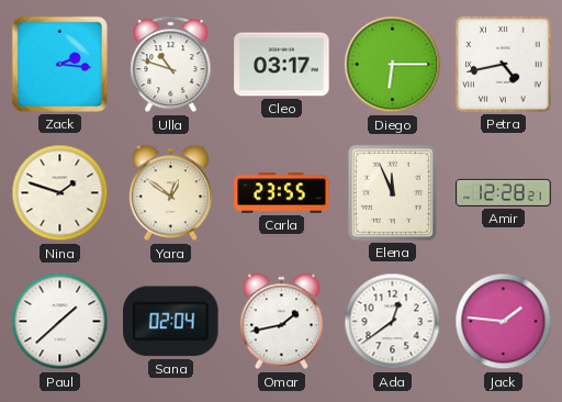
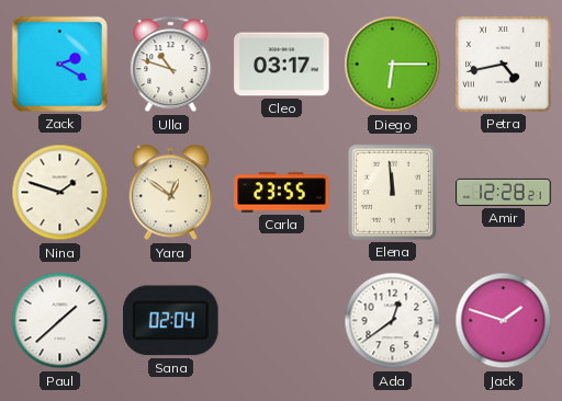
Zack: 2:16 -> 2:20
Elena: 11:56 -> 11:59
Omar: 1:43 -> none
Jack: 1:46 -> 1:48
